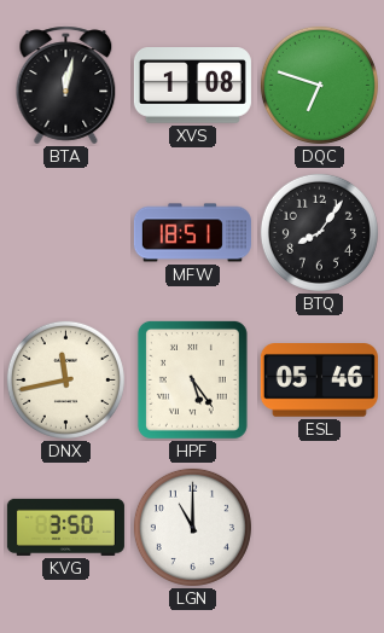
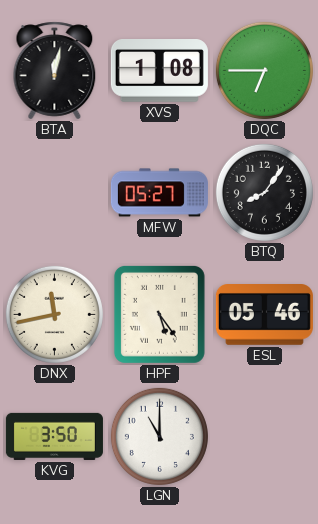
DQC: 6:48 -> 6:45
MFW: 18:51 -> 05:27
